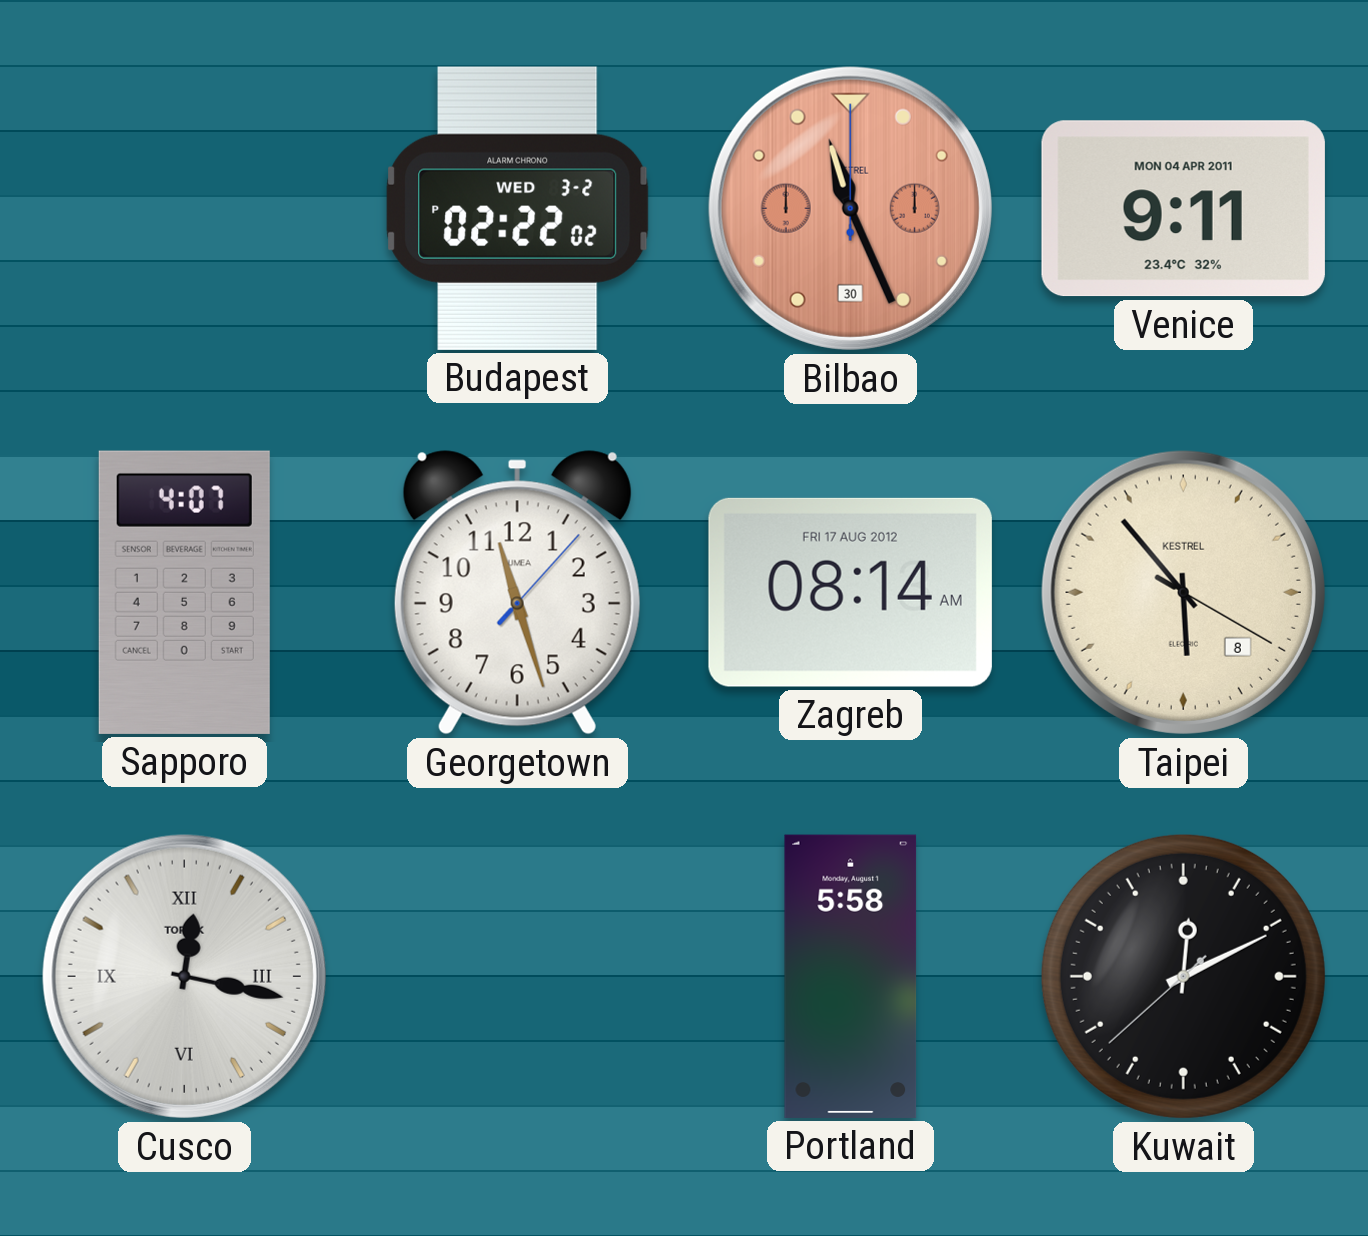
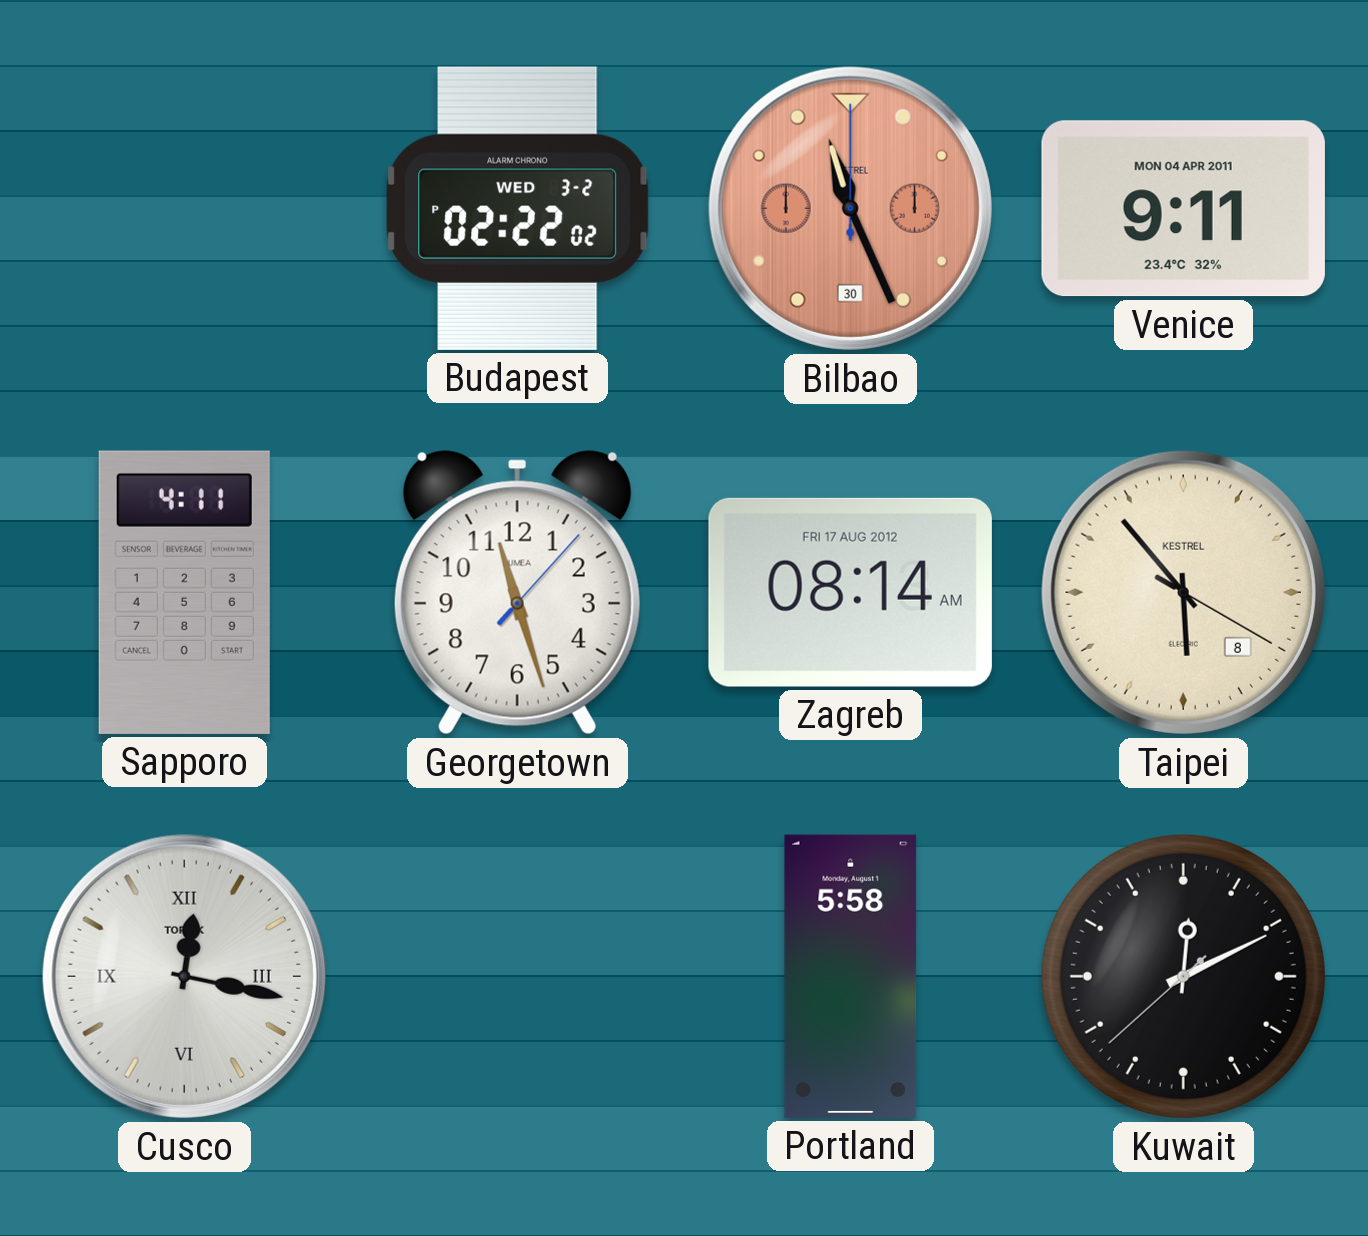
Sapporo: 4:07 -> 4:11
